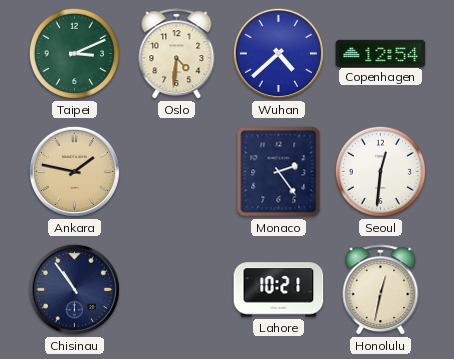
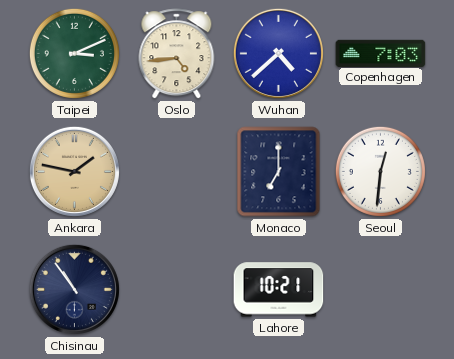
Oslo: 4:31 -> 4:44
Copenhagen: 12:54 -> 7:03
Monaco: 2:24 -> 7:00
Honolulu: 12:32 -> none
